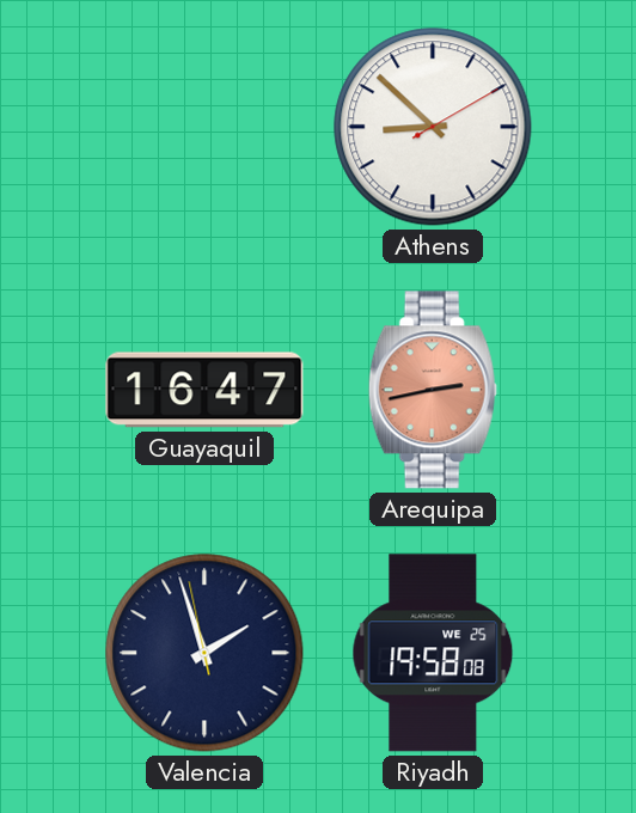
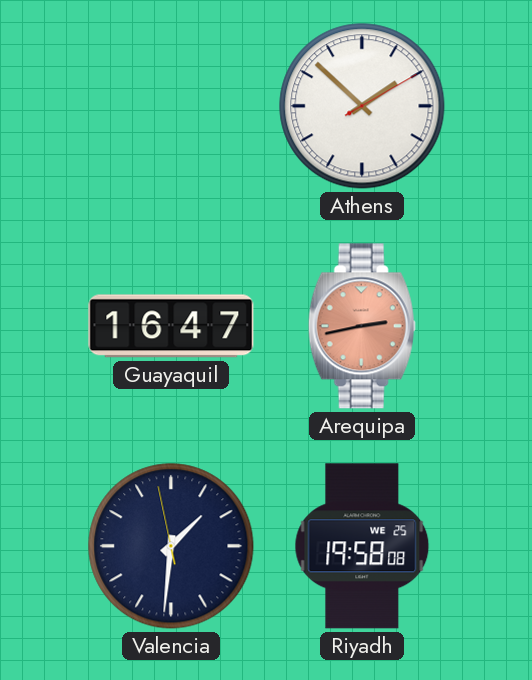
Athens: 8:52 -> 1:52
Valencia: 1:56 -> 1:30
